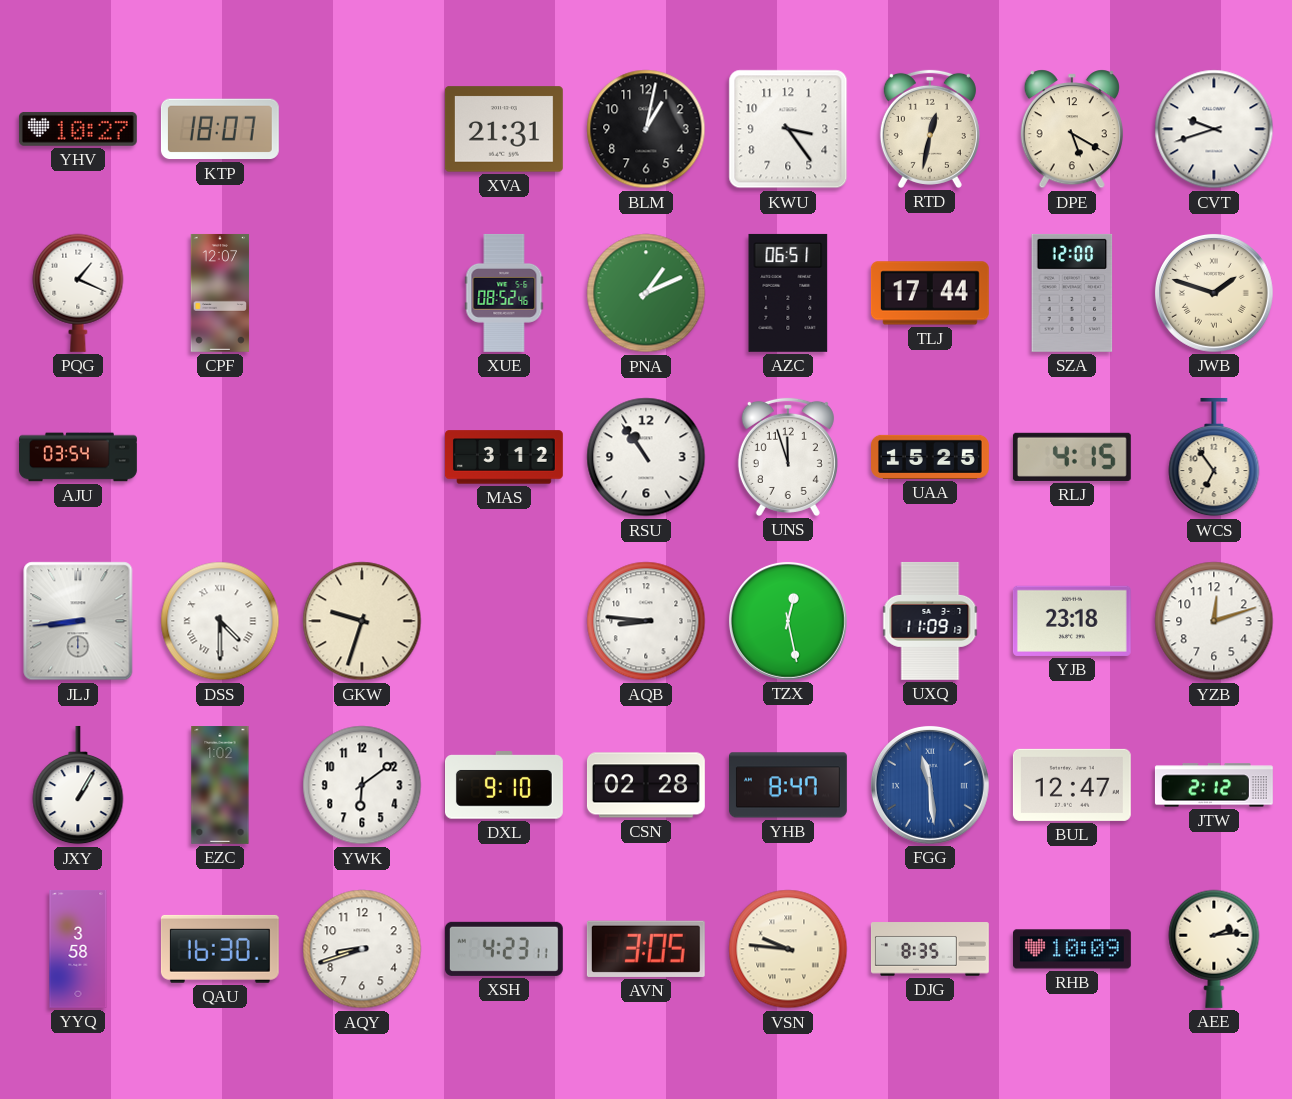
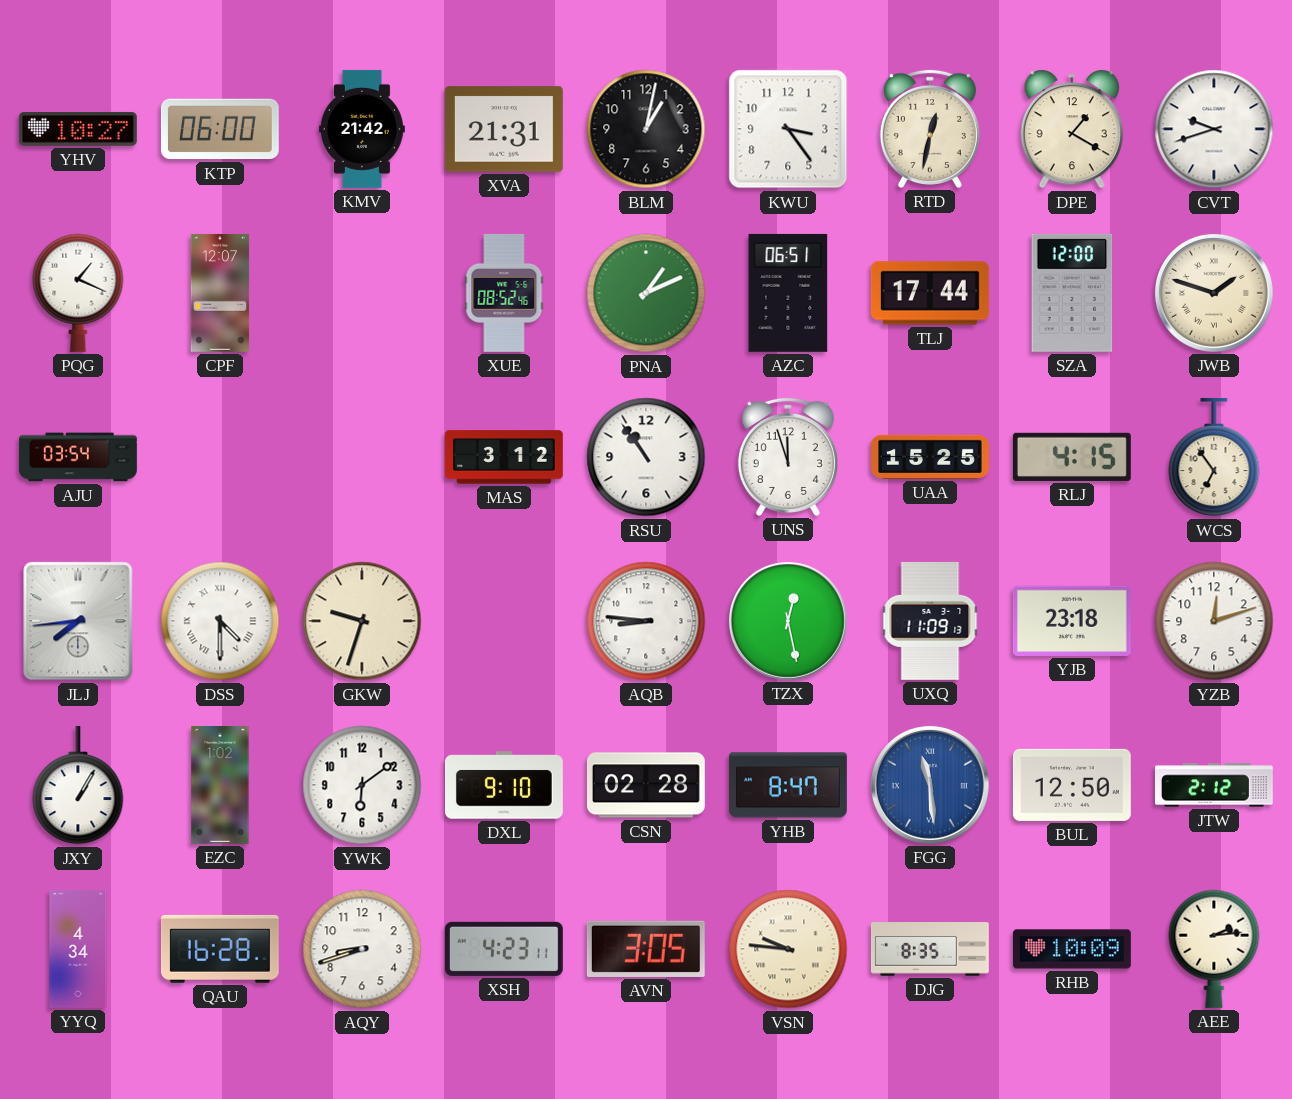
KTP: 18:07 -> 06:00
KMV: none -> 21:42
DPE: 5:20 -> 1:20
JLJ: 8:44 -> 7:44
BUL: 12:47 -> 12:50
YYQ: 3:58 -> 4:34
QAU: 16:30 -> 16:28
